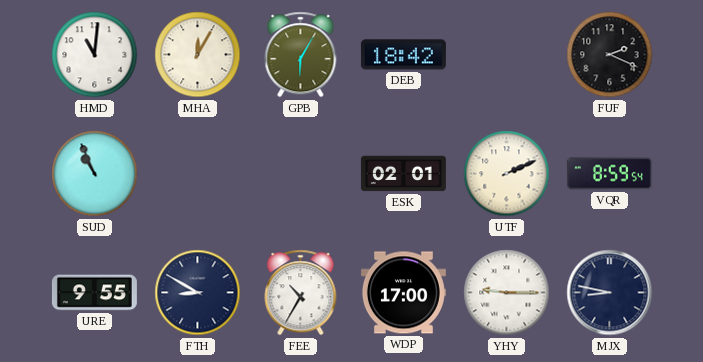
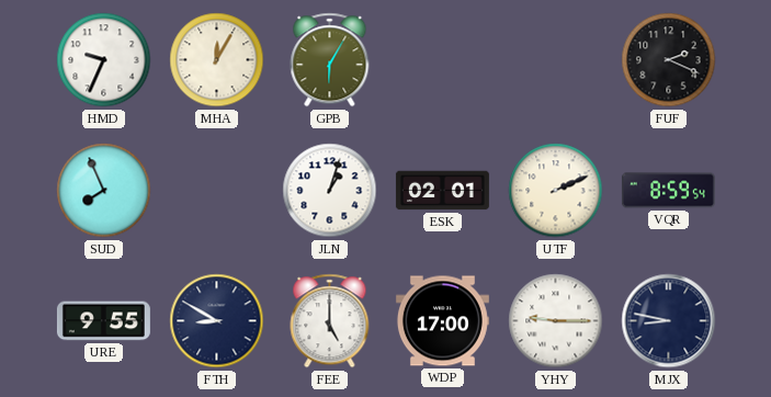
HMD: 11:01 -> 9:34
DEB: 18:42 -> none
SUD: 10:56 -> 7:56
JLN: none -> 1:03
FEE: 10:35 -> 5:00
